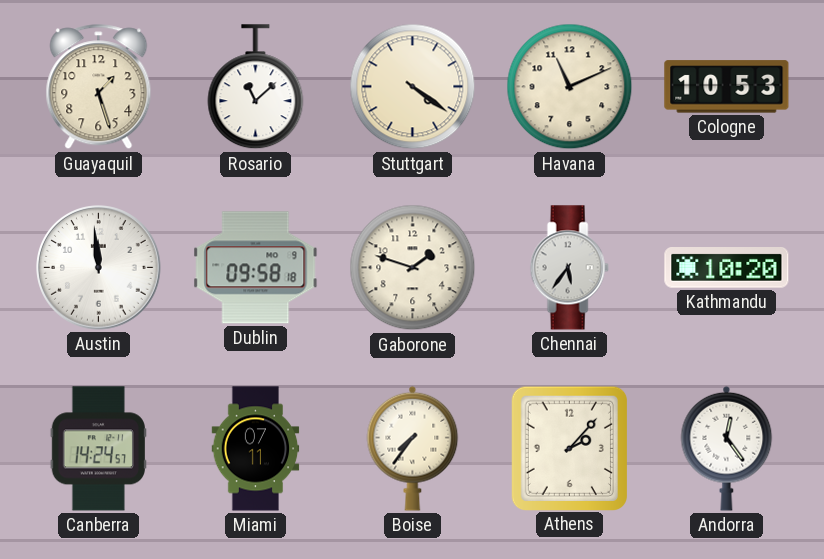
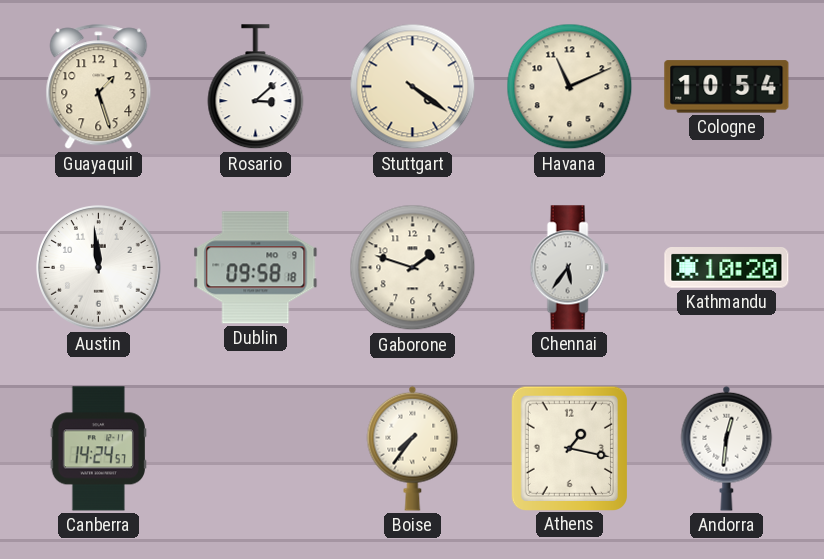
Rosario: 11:08 -> 3:08
Cologne: 10:53 -> 10:54
Miami: 07:11 -> none
Athens: 2:07 -> 1:17
Andorra: 12:24 -> 12:31
